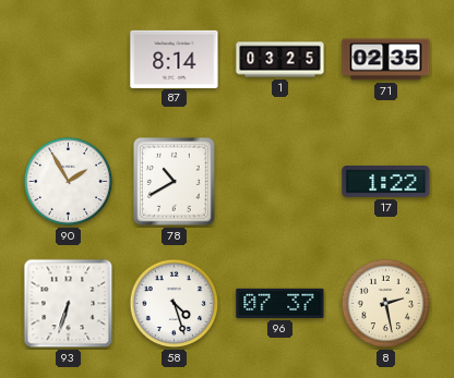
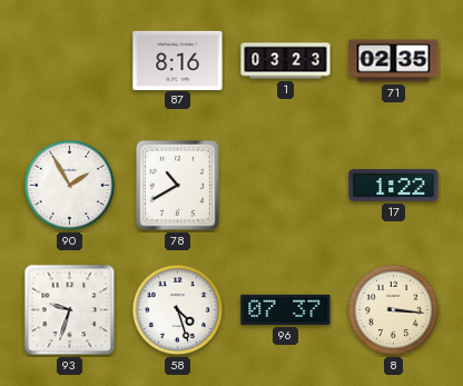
87: 8:14 -> 8:16
1: 03:25 -> 03:23
93: 6:33 -> 9:33
8: 2:28 -> 3:16
